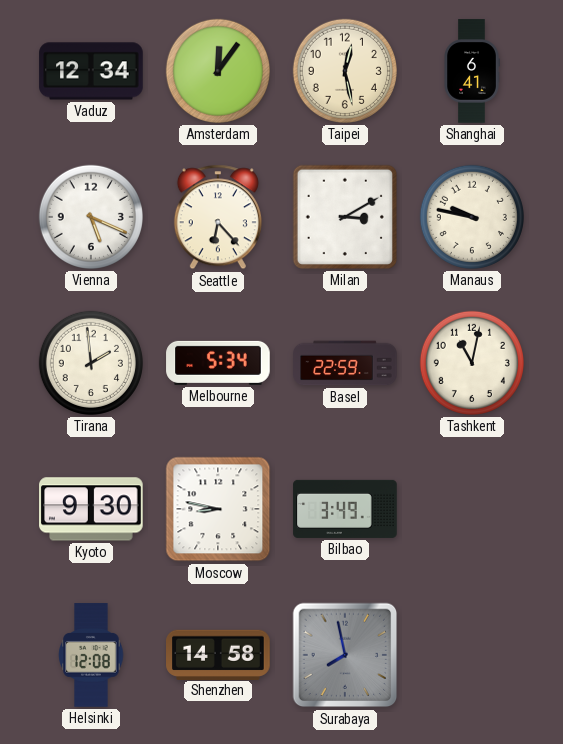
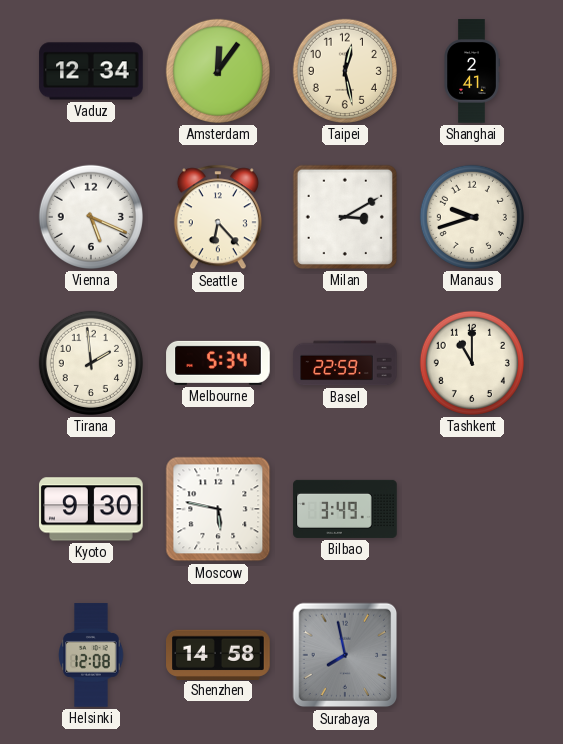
Shanghai: 6:41 -> 2:41
Manaus: 9:47 -> 9:42
Tashkent: 11:02 -> 11:00
Moscow: 8:47 -> 5:47
